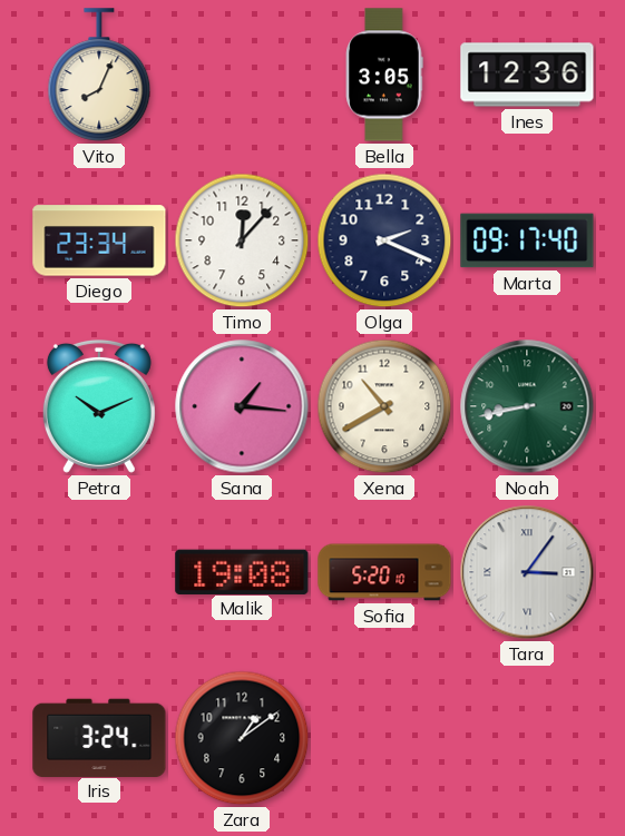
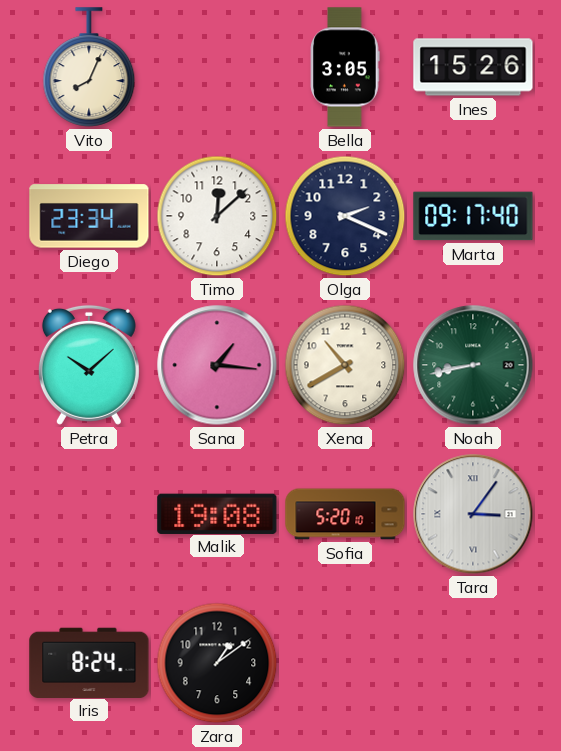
Ines: 12:36 -> 15:26
Timo: 12:07 -> 12:08
Petra: 10:11 -> 10:08
Iris: 3:24 -> 8:24
